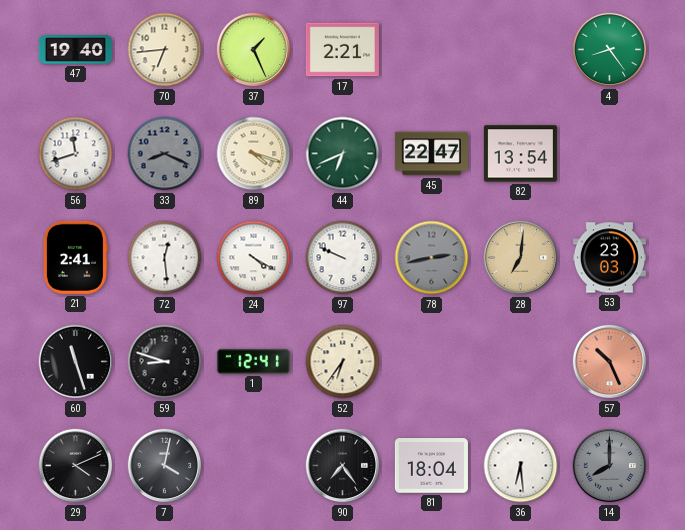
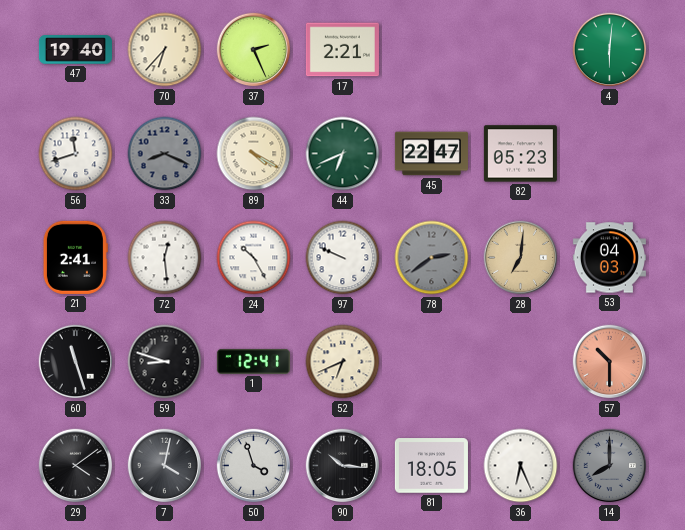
70: 6:44 -> 6:37
37: 1:26 -> 2:26
4: 8:24 -> 6:01
89: 4:18 -> 4:20
82: 13:54 -> 05:23
24: 4:20 -> 10:25
78: 2:43 -> 2:39
53: 23:03 -> 04:03
52: 6:36 -> 6:41
57: 10:26 -> 10:30
29: 4:11 -> 4:09
50: none -> 3:57
90: 7:24 -> 10:16
81: 18:04 -> 18:05
36: 6:29 -> 6:26
